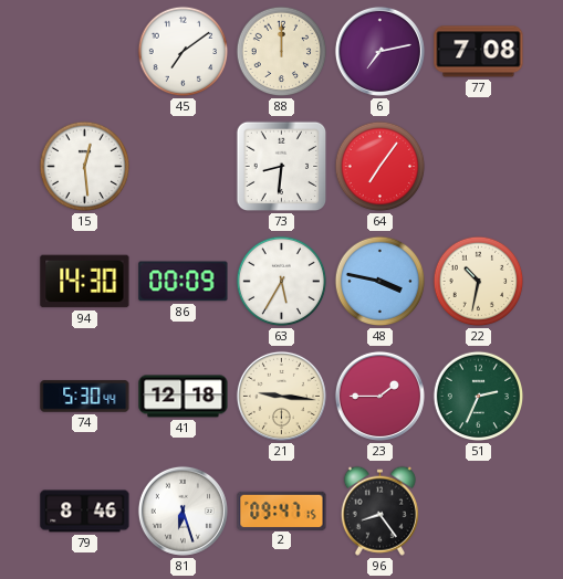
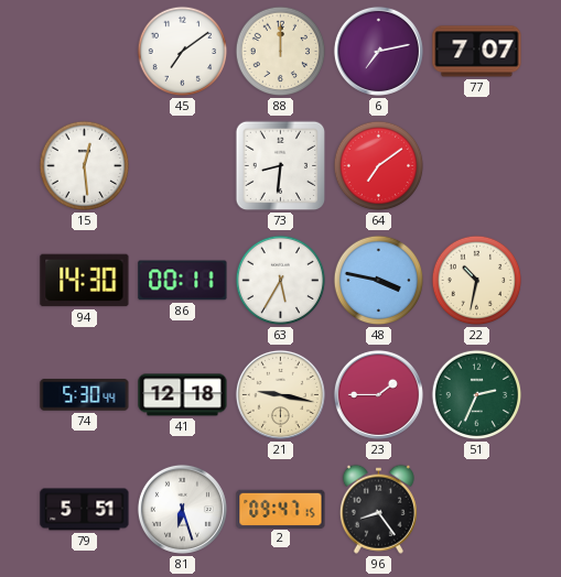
77: 7:08 -> 7:07
64: 7:06 -> 7:09
86: 00:09 -> 00:11
21: 9:16 -> 9:17
79: 8:46 -> 5:51
